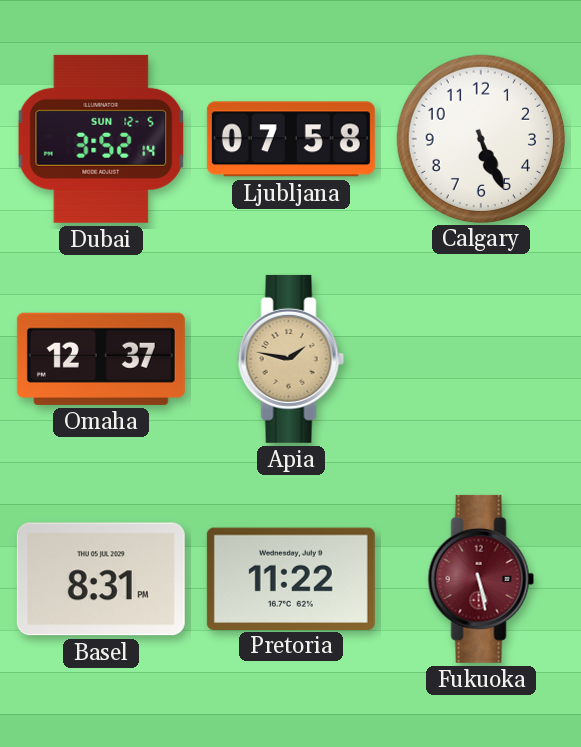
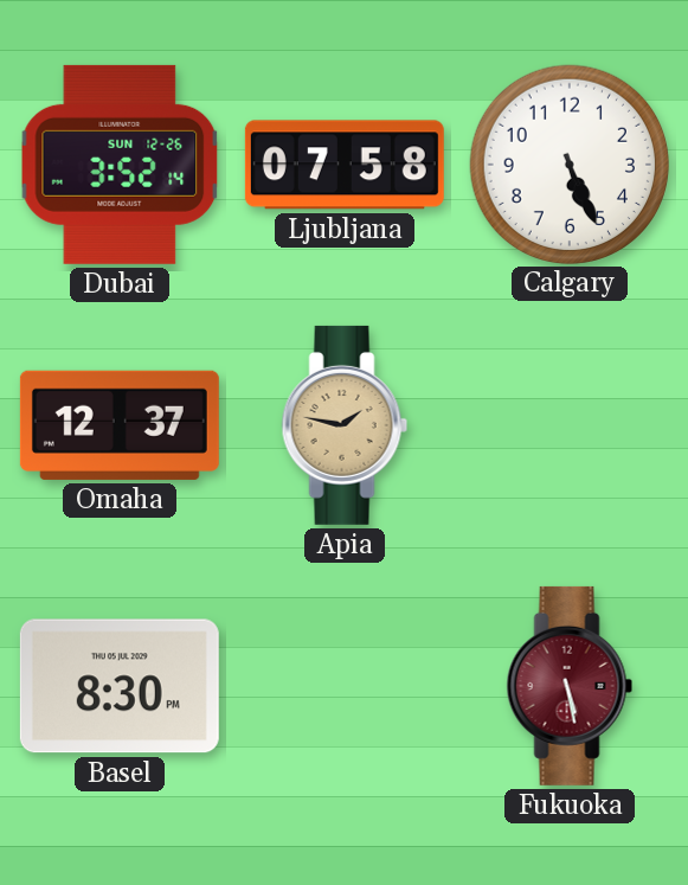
Dubai date: SUN 12-5 -> SUN 12-26
Basel: 8:31 -> 8:30
Pretoria: 11:22 -> none
